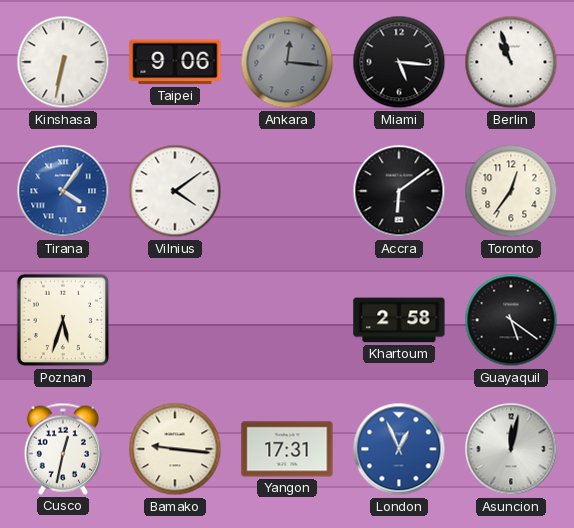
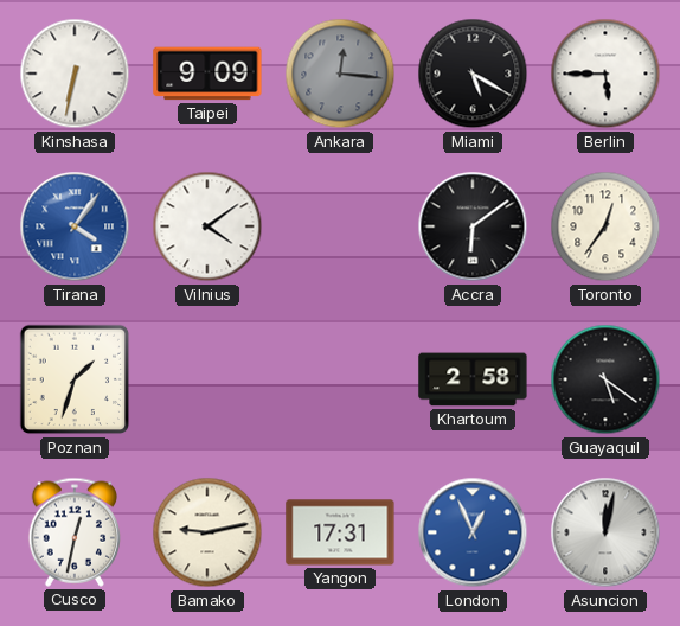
Taipei: 9:06 -> 9:09
Miami: 5:16 -> 5:20
Berlin: 10:57 -> 5:45
Poznan: 5:33 -> 1:33
Bamako: 9:16 -> 9:13
